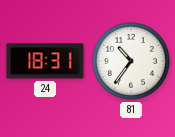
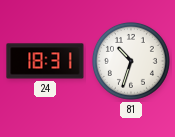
81: 10:36 -> 10:33
